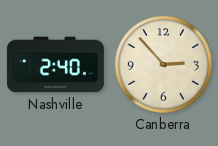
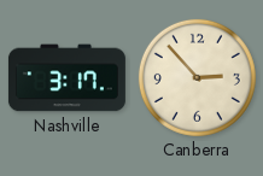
Nashville: 2:40 -> 3:17
